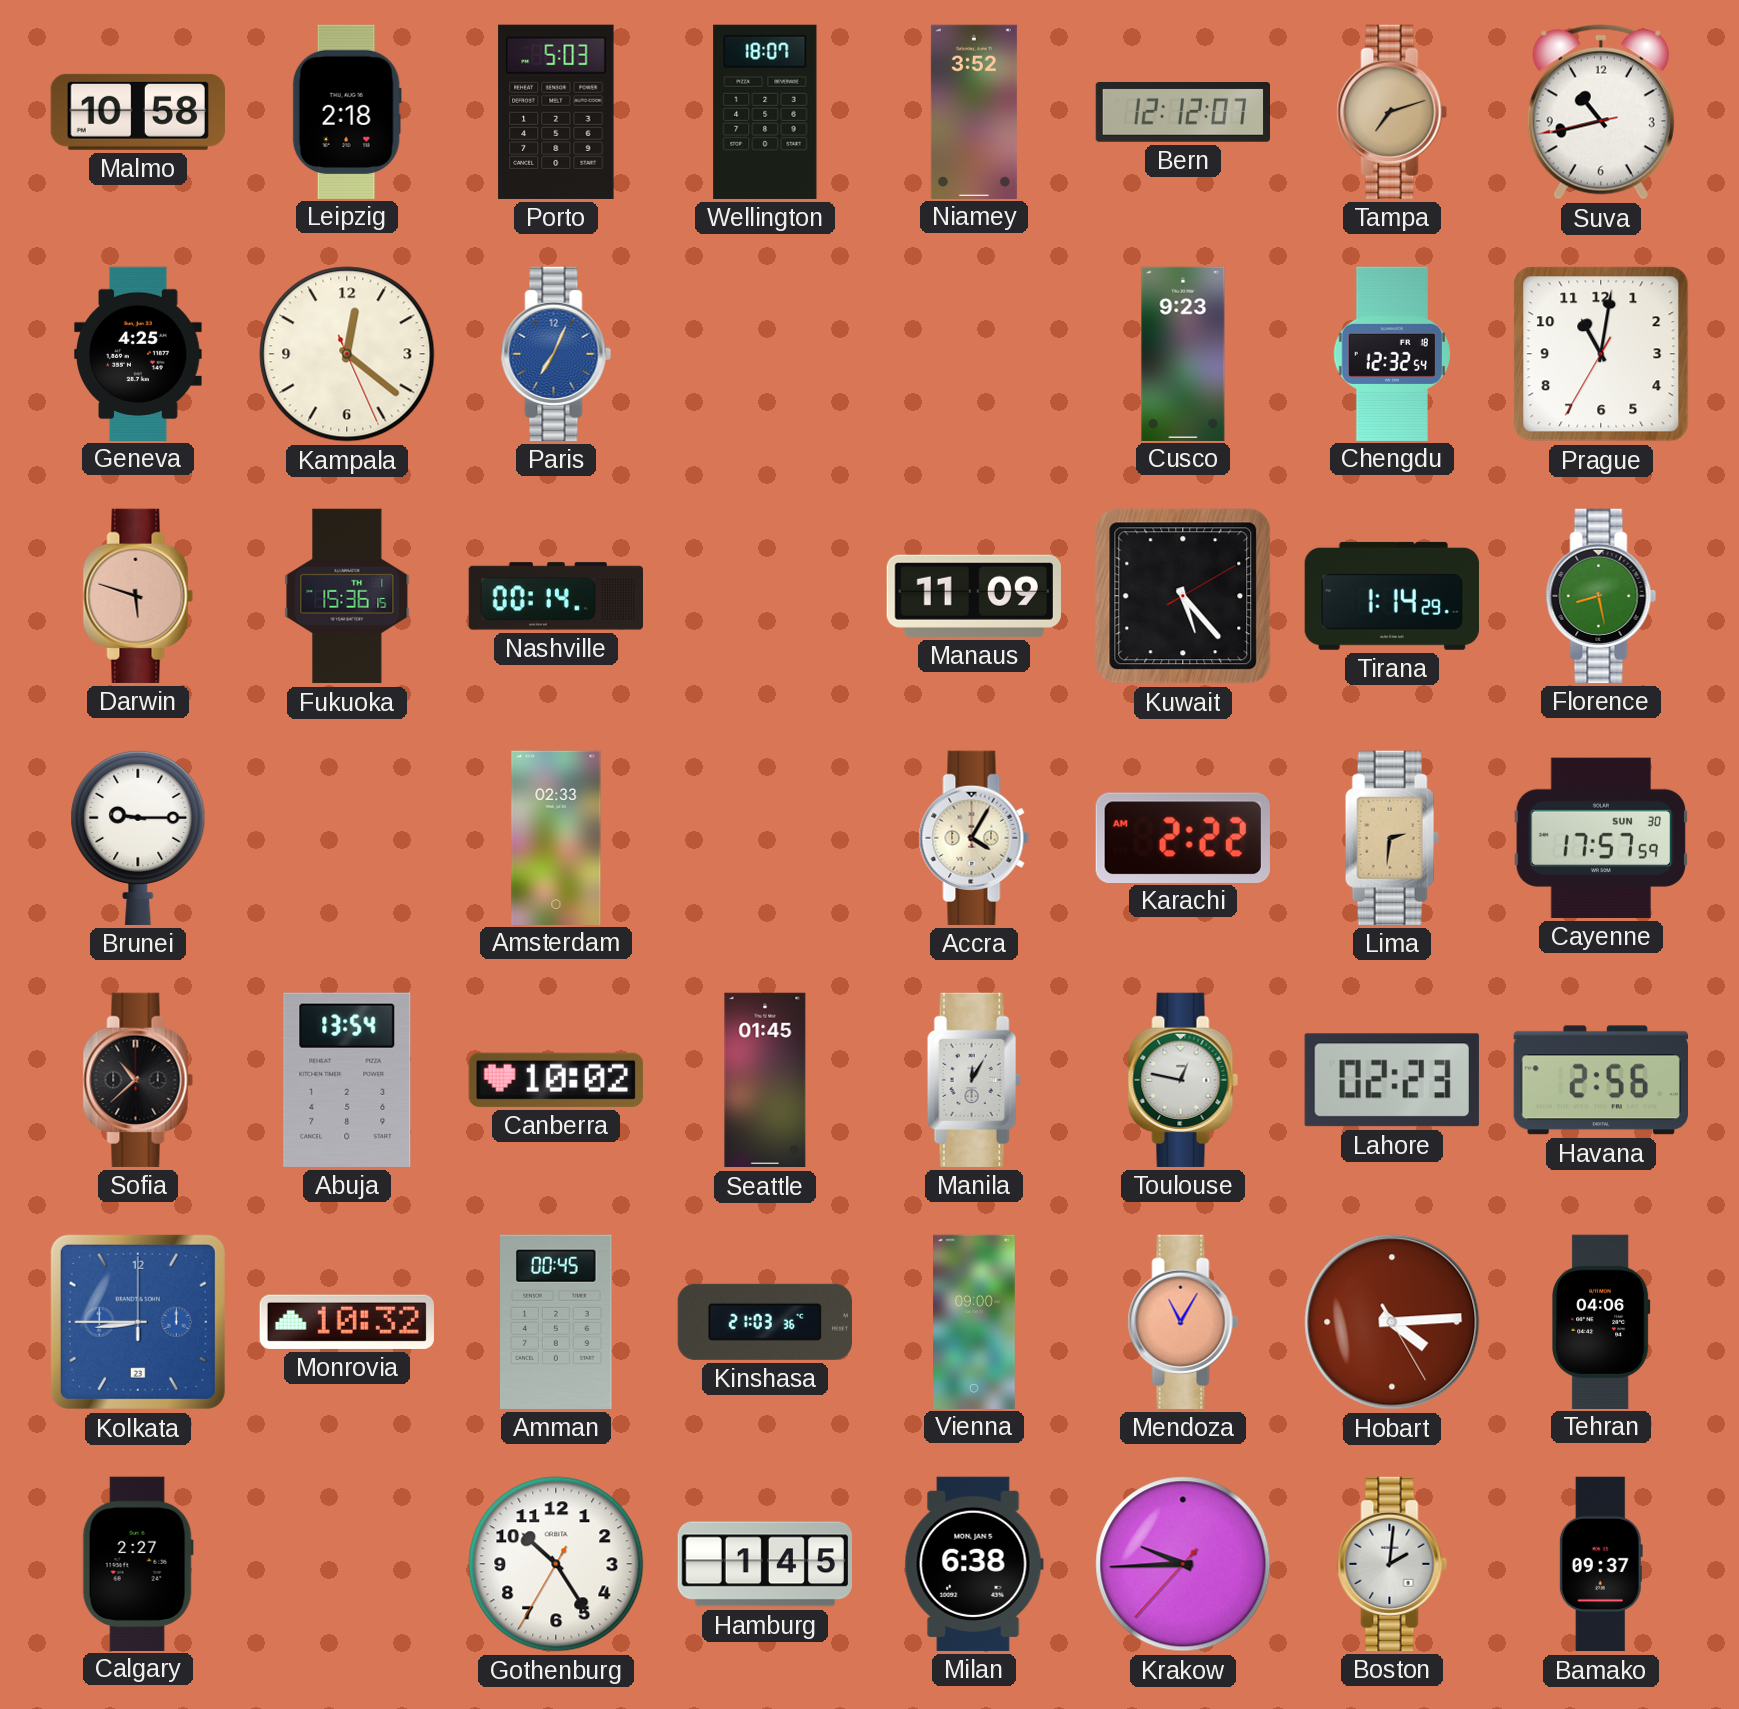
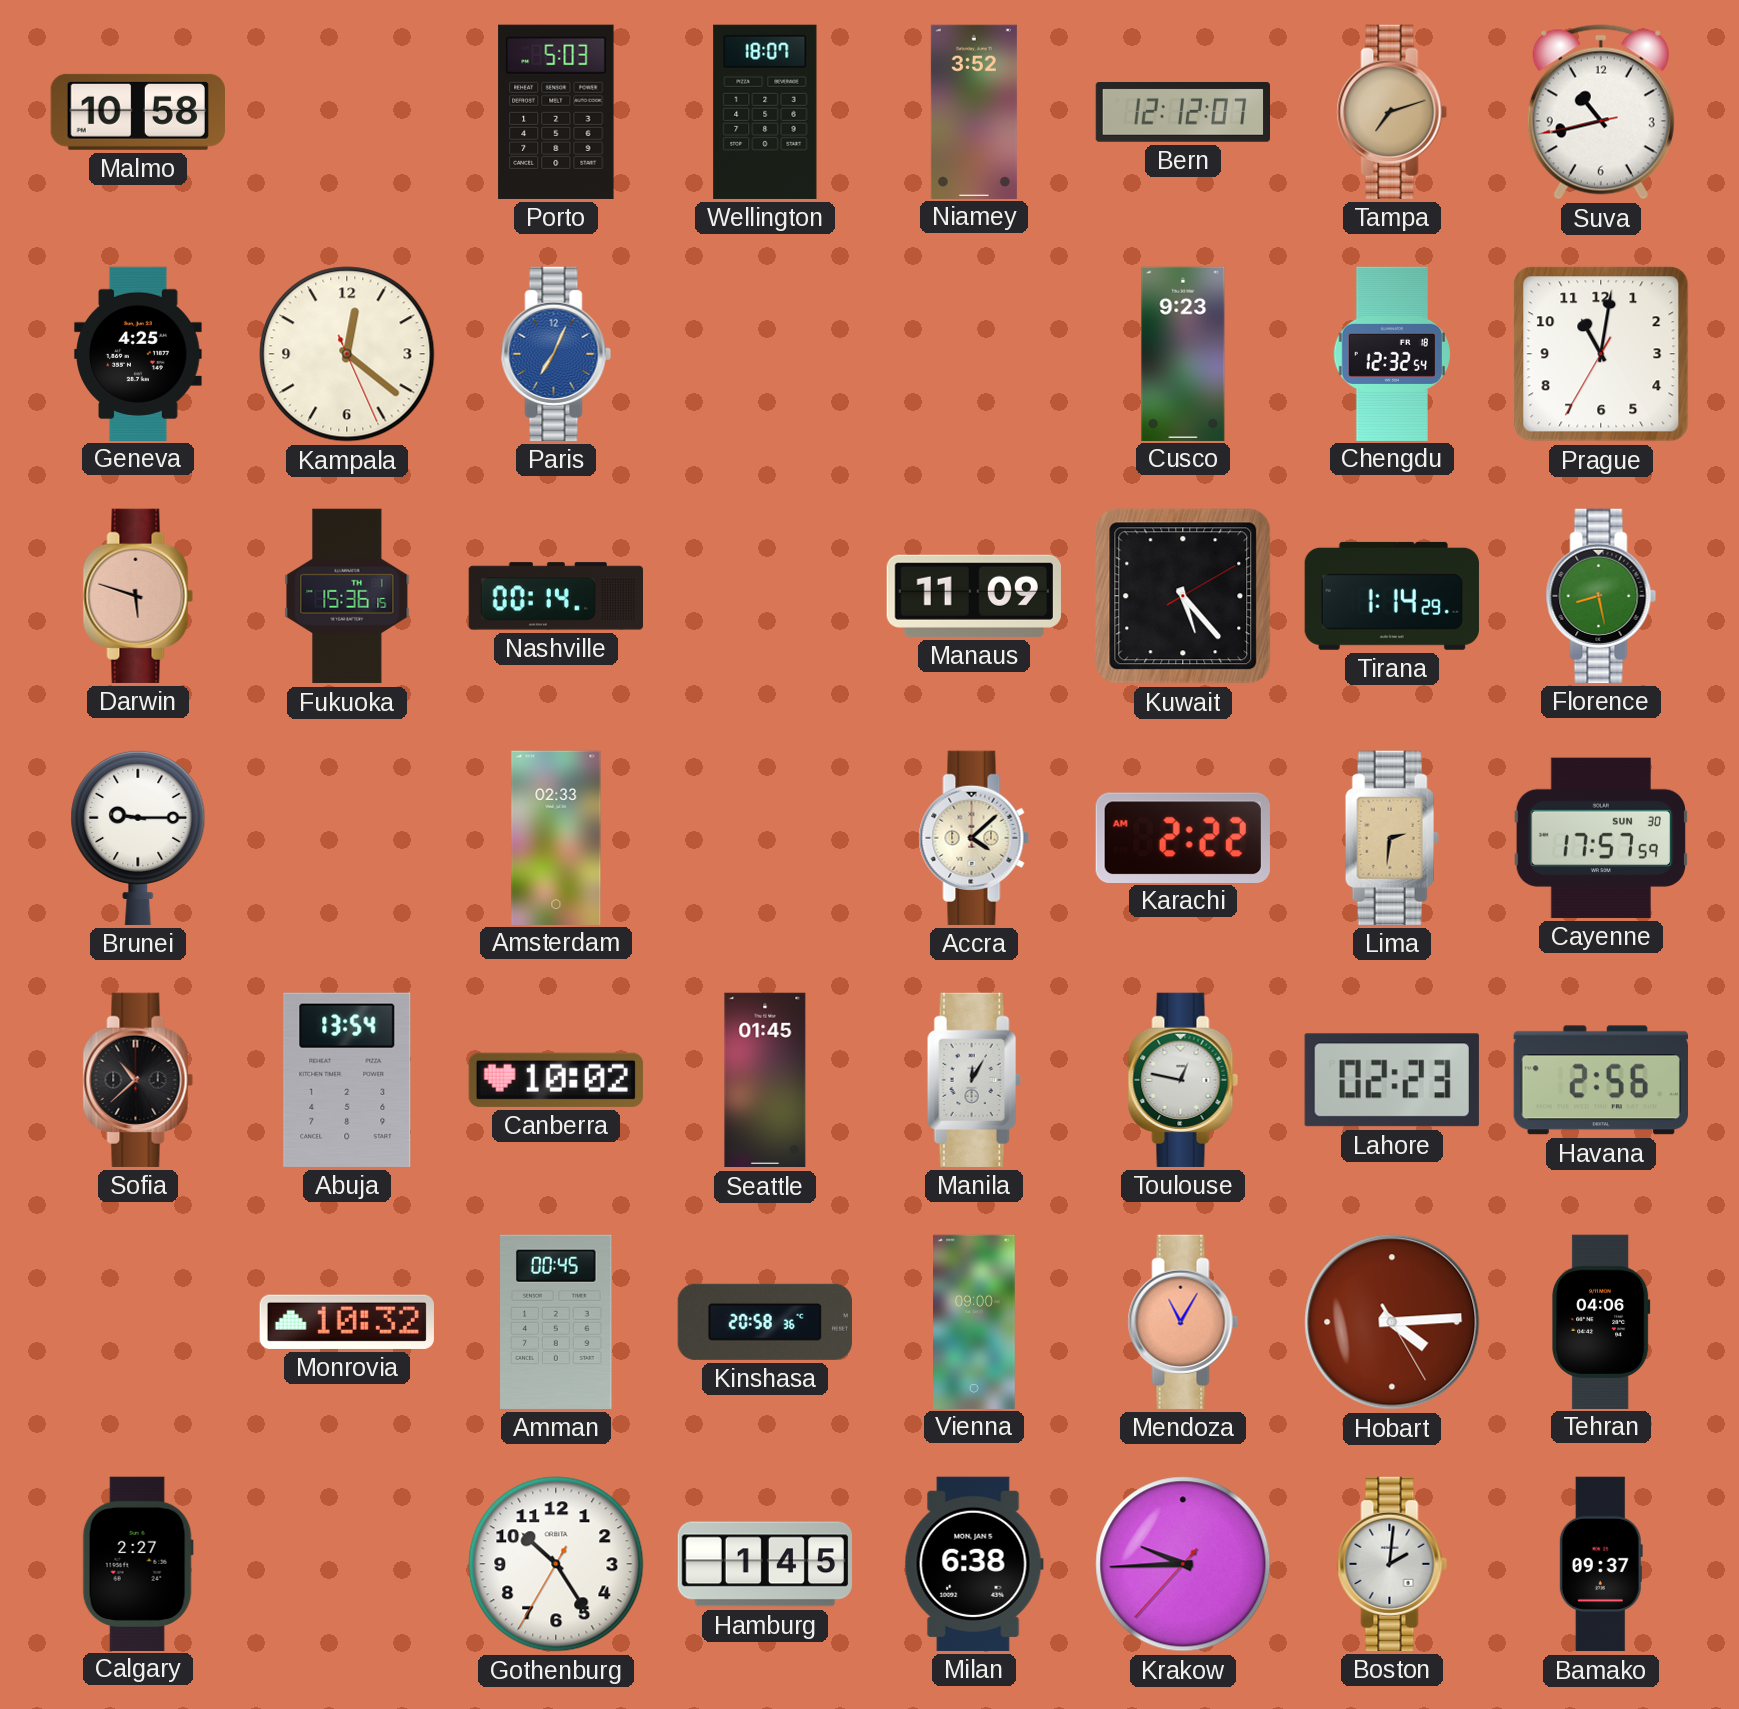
Leipzig: 2:18 -> none
Accra: 4:05 -> 4:08
Kolkata: 8:45 -> none
Kinshasa: 21:03 -> 20:58
